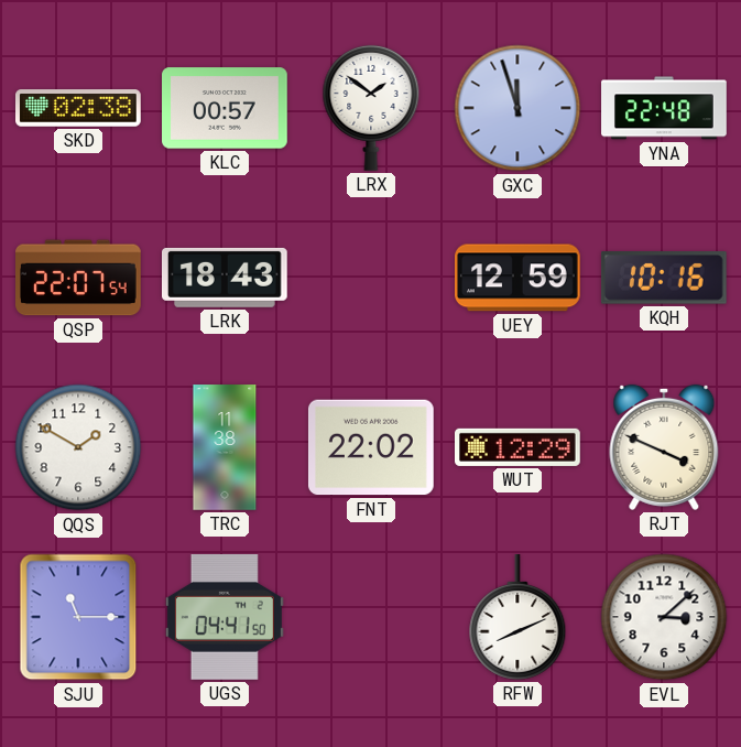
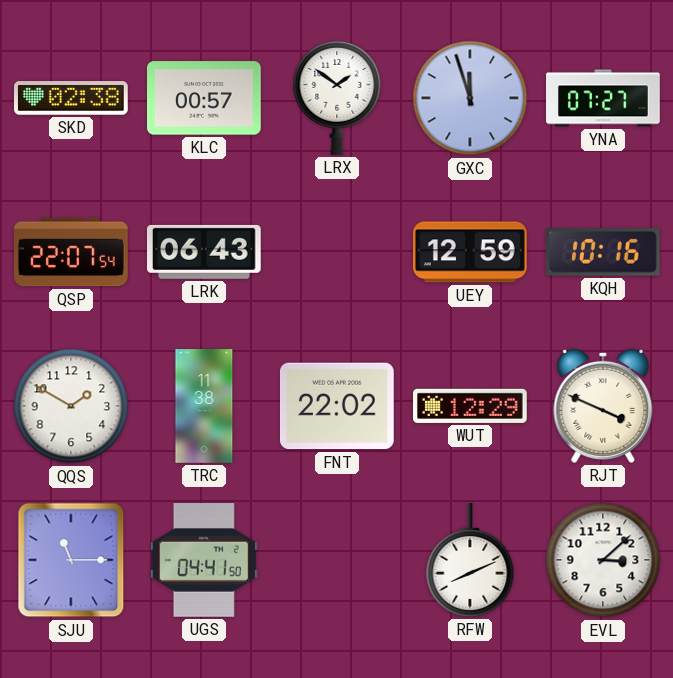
YNA: 22:48 -> 07:27
LRK: 18:43 -> 06:43
